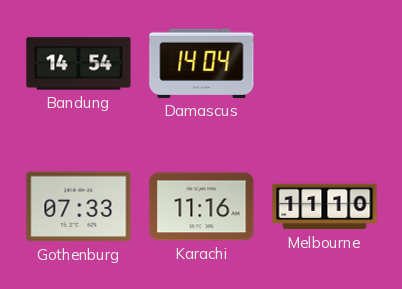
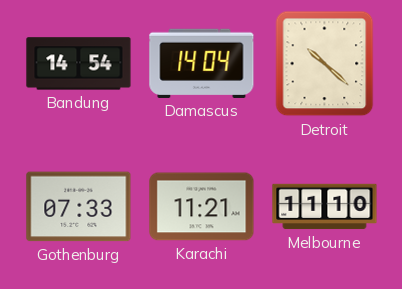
Detroit: none -> 10:22
Karachi: 11:16 -> 11:21
